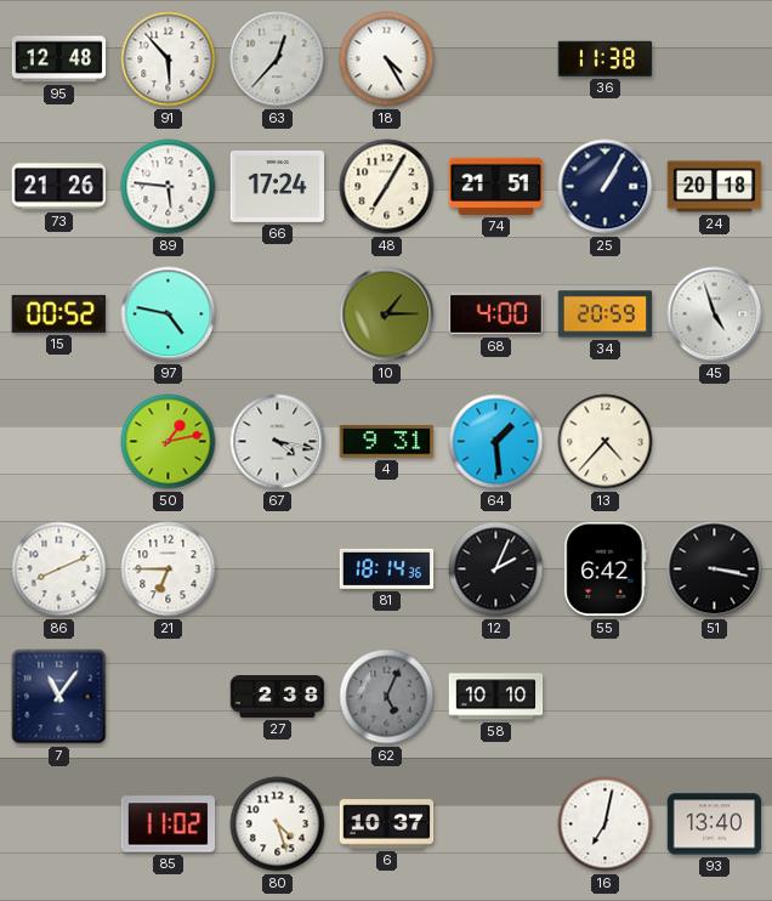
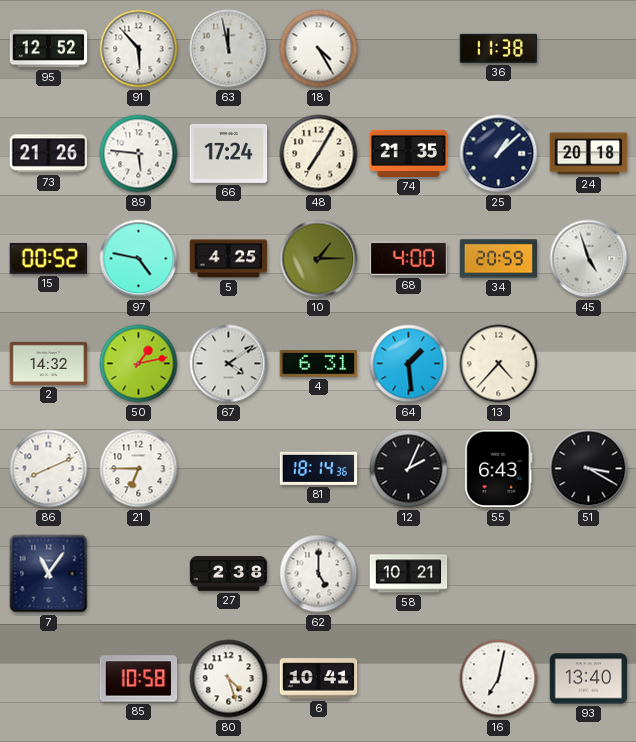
95: 12:48 -> 12:52
63: 12:37 -> 11:58
74: 21:51 -> 21:35
25: 1:05 -> 1:08
5: none -> 4:25
2: none -> 14:32
67: 4:17 -> 4:09
4: 9:31 -> 6:31
55: 6:42 -> 6:43
51: 3:17 -> 3:20
62: 5:04 -> 5:00
62 dial: grey -> white
58: 10:10 -> 10:21
85: 11:02 -> 10:58
6: 10:37 -> 10:41
